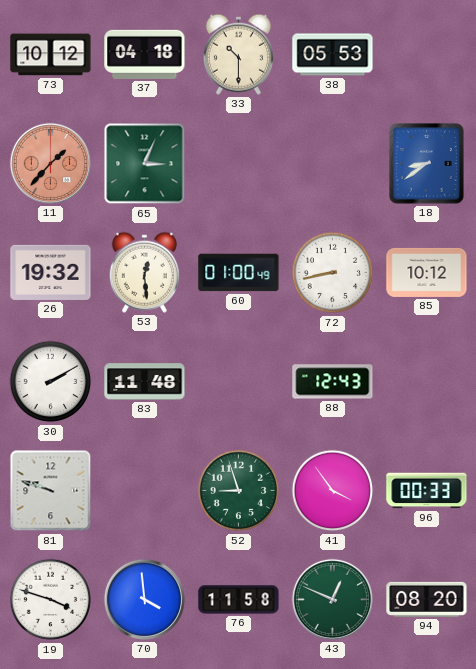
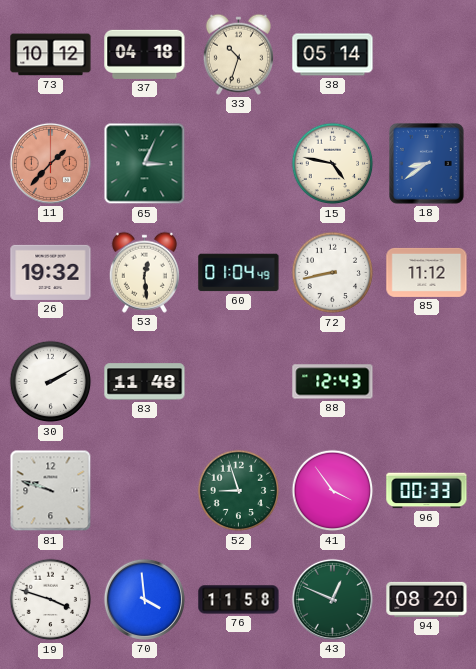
33: 10:30 -> 10:33
38: 05:53 -> 05:14
15: none -> 4:47
60: 01:00 -> 01:04
85: 10:12 -> 11:12
